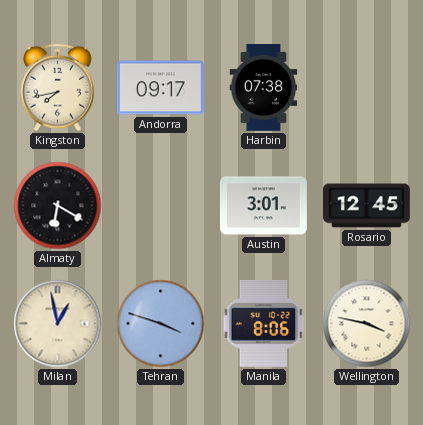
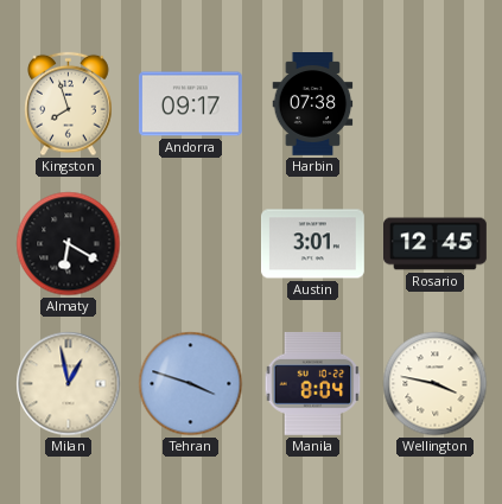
Kingston: 7:43 -> 7:57
Manila: 8:06 -> 8:04
